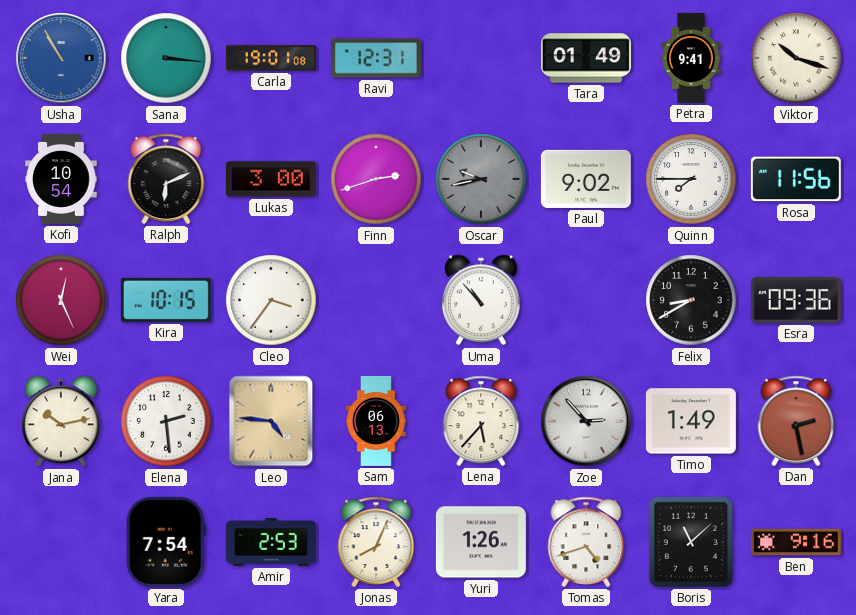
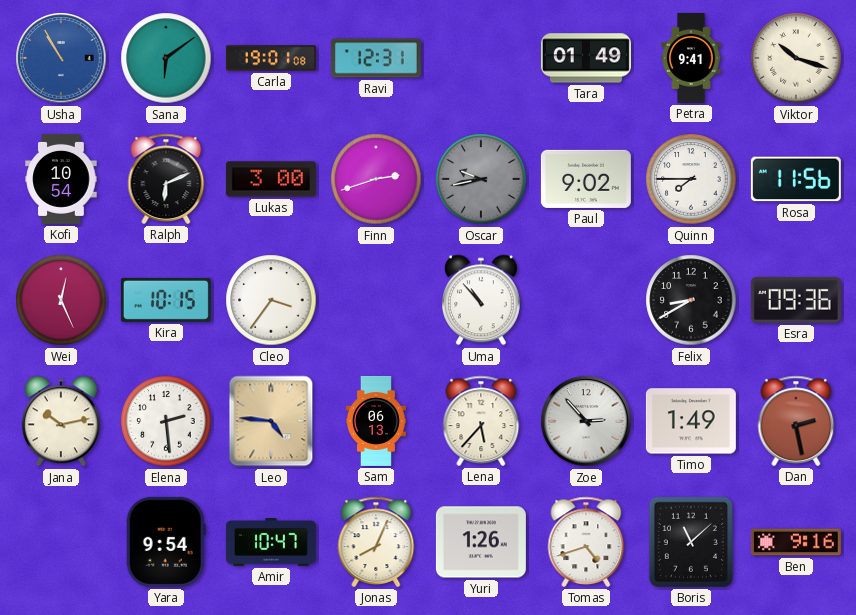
Sana: 3:16 -> 6:09
Yara: 7:54 -> 9:54
Amir: 2:53 -> 10:47
